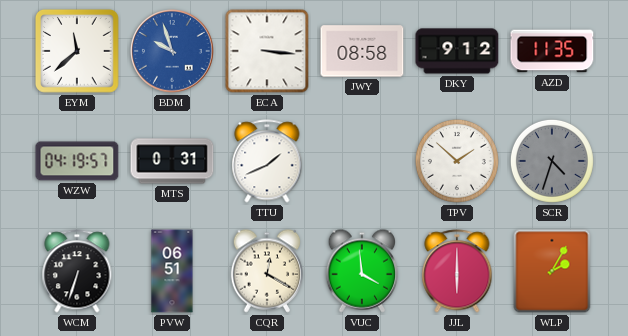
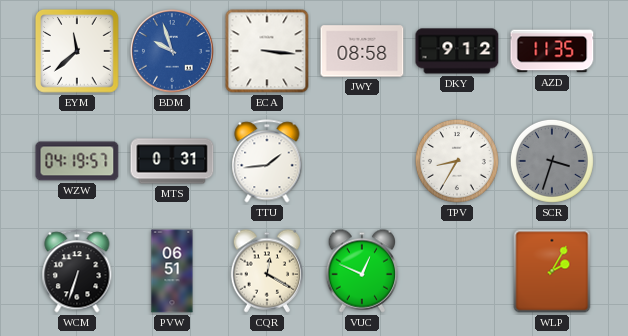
TTU: 1:41 -> 1:44
TPV: 1:52 -> 8:35
SCR: 4:33 -> 3:33
VUC: 3:59 -> 12:49
JJL: 6:00 -> none
